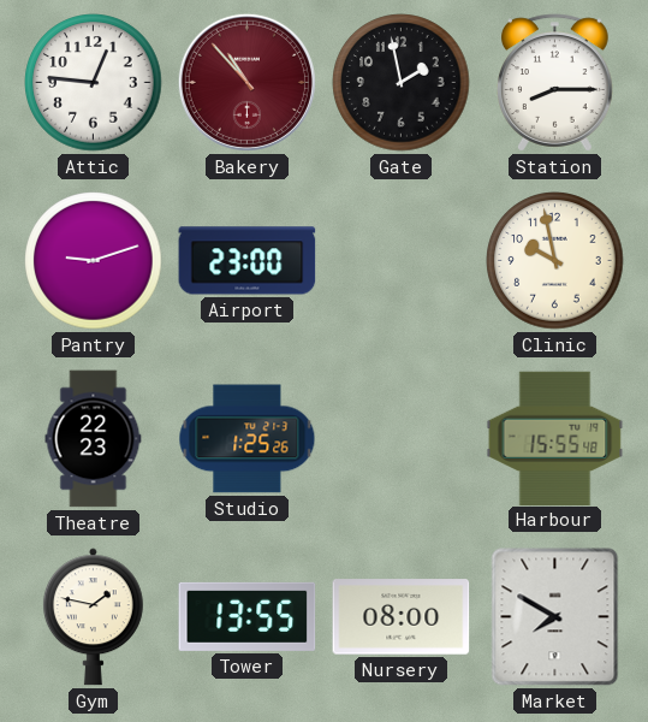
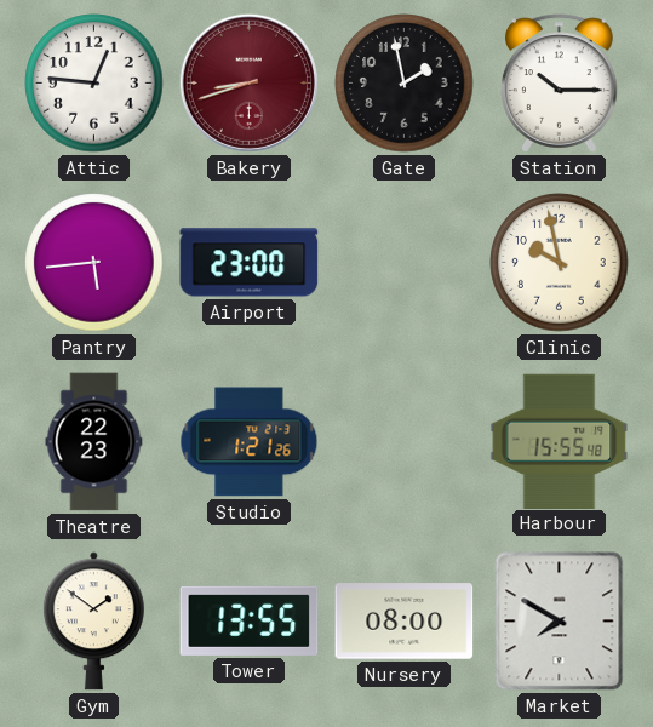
Bakery: 10:53 -> 8:42
Station: 8:15 -> 10:15
Pantry: 9:12 -> 5:44
Studio: 1:25 -> 1:21
Gym: 1:47 -> 1:51
